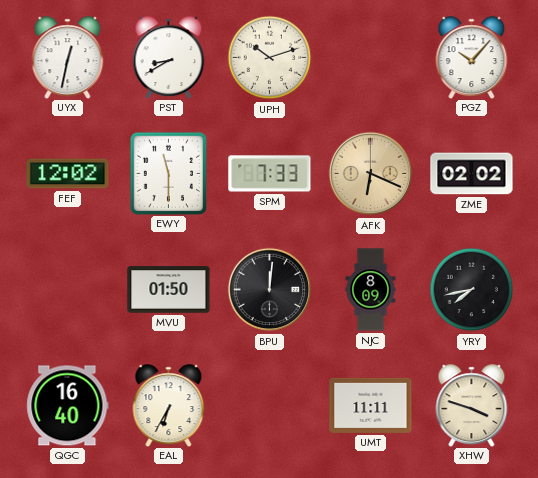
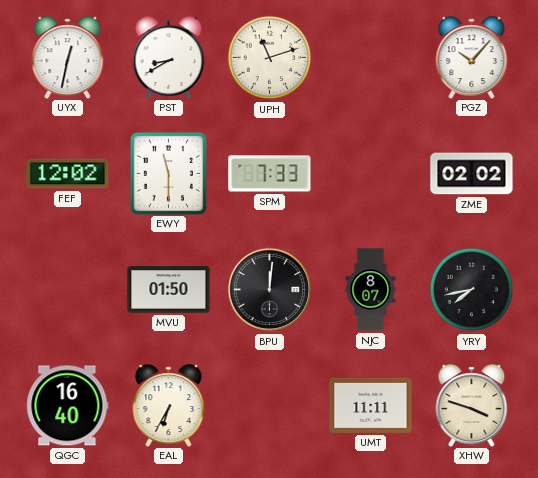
UPH: 10:12 -> 11:12
AFK: 6:19 -> none
NJC: 8:09 -> 8:07
